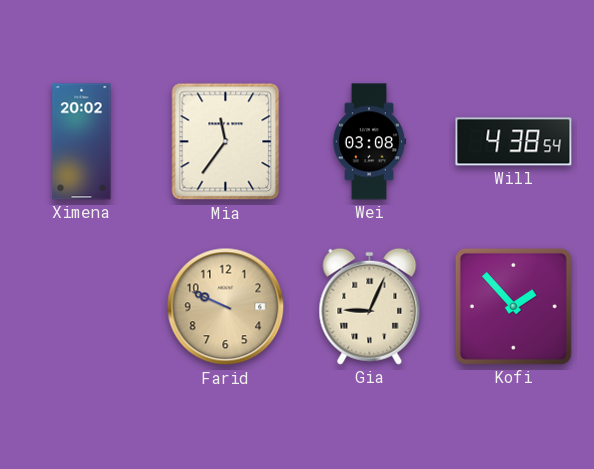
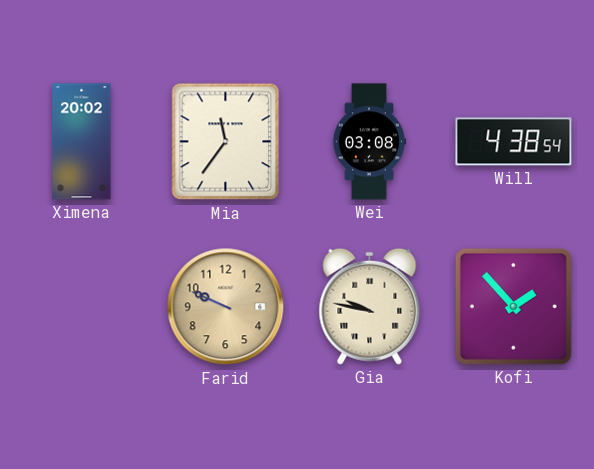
Gia: 9:04 -> 9:47
